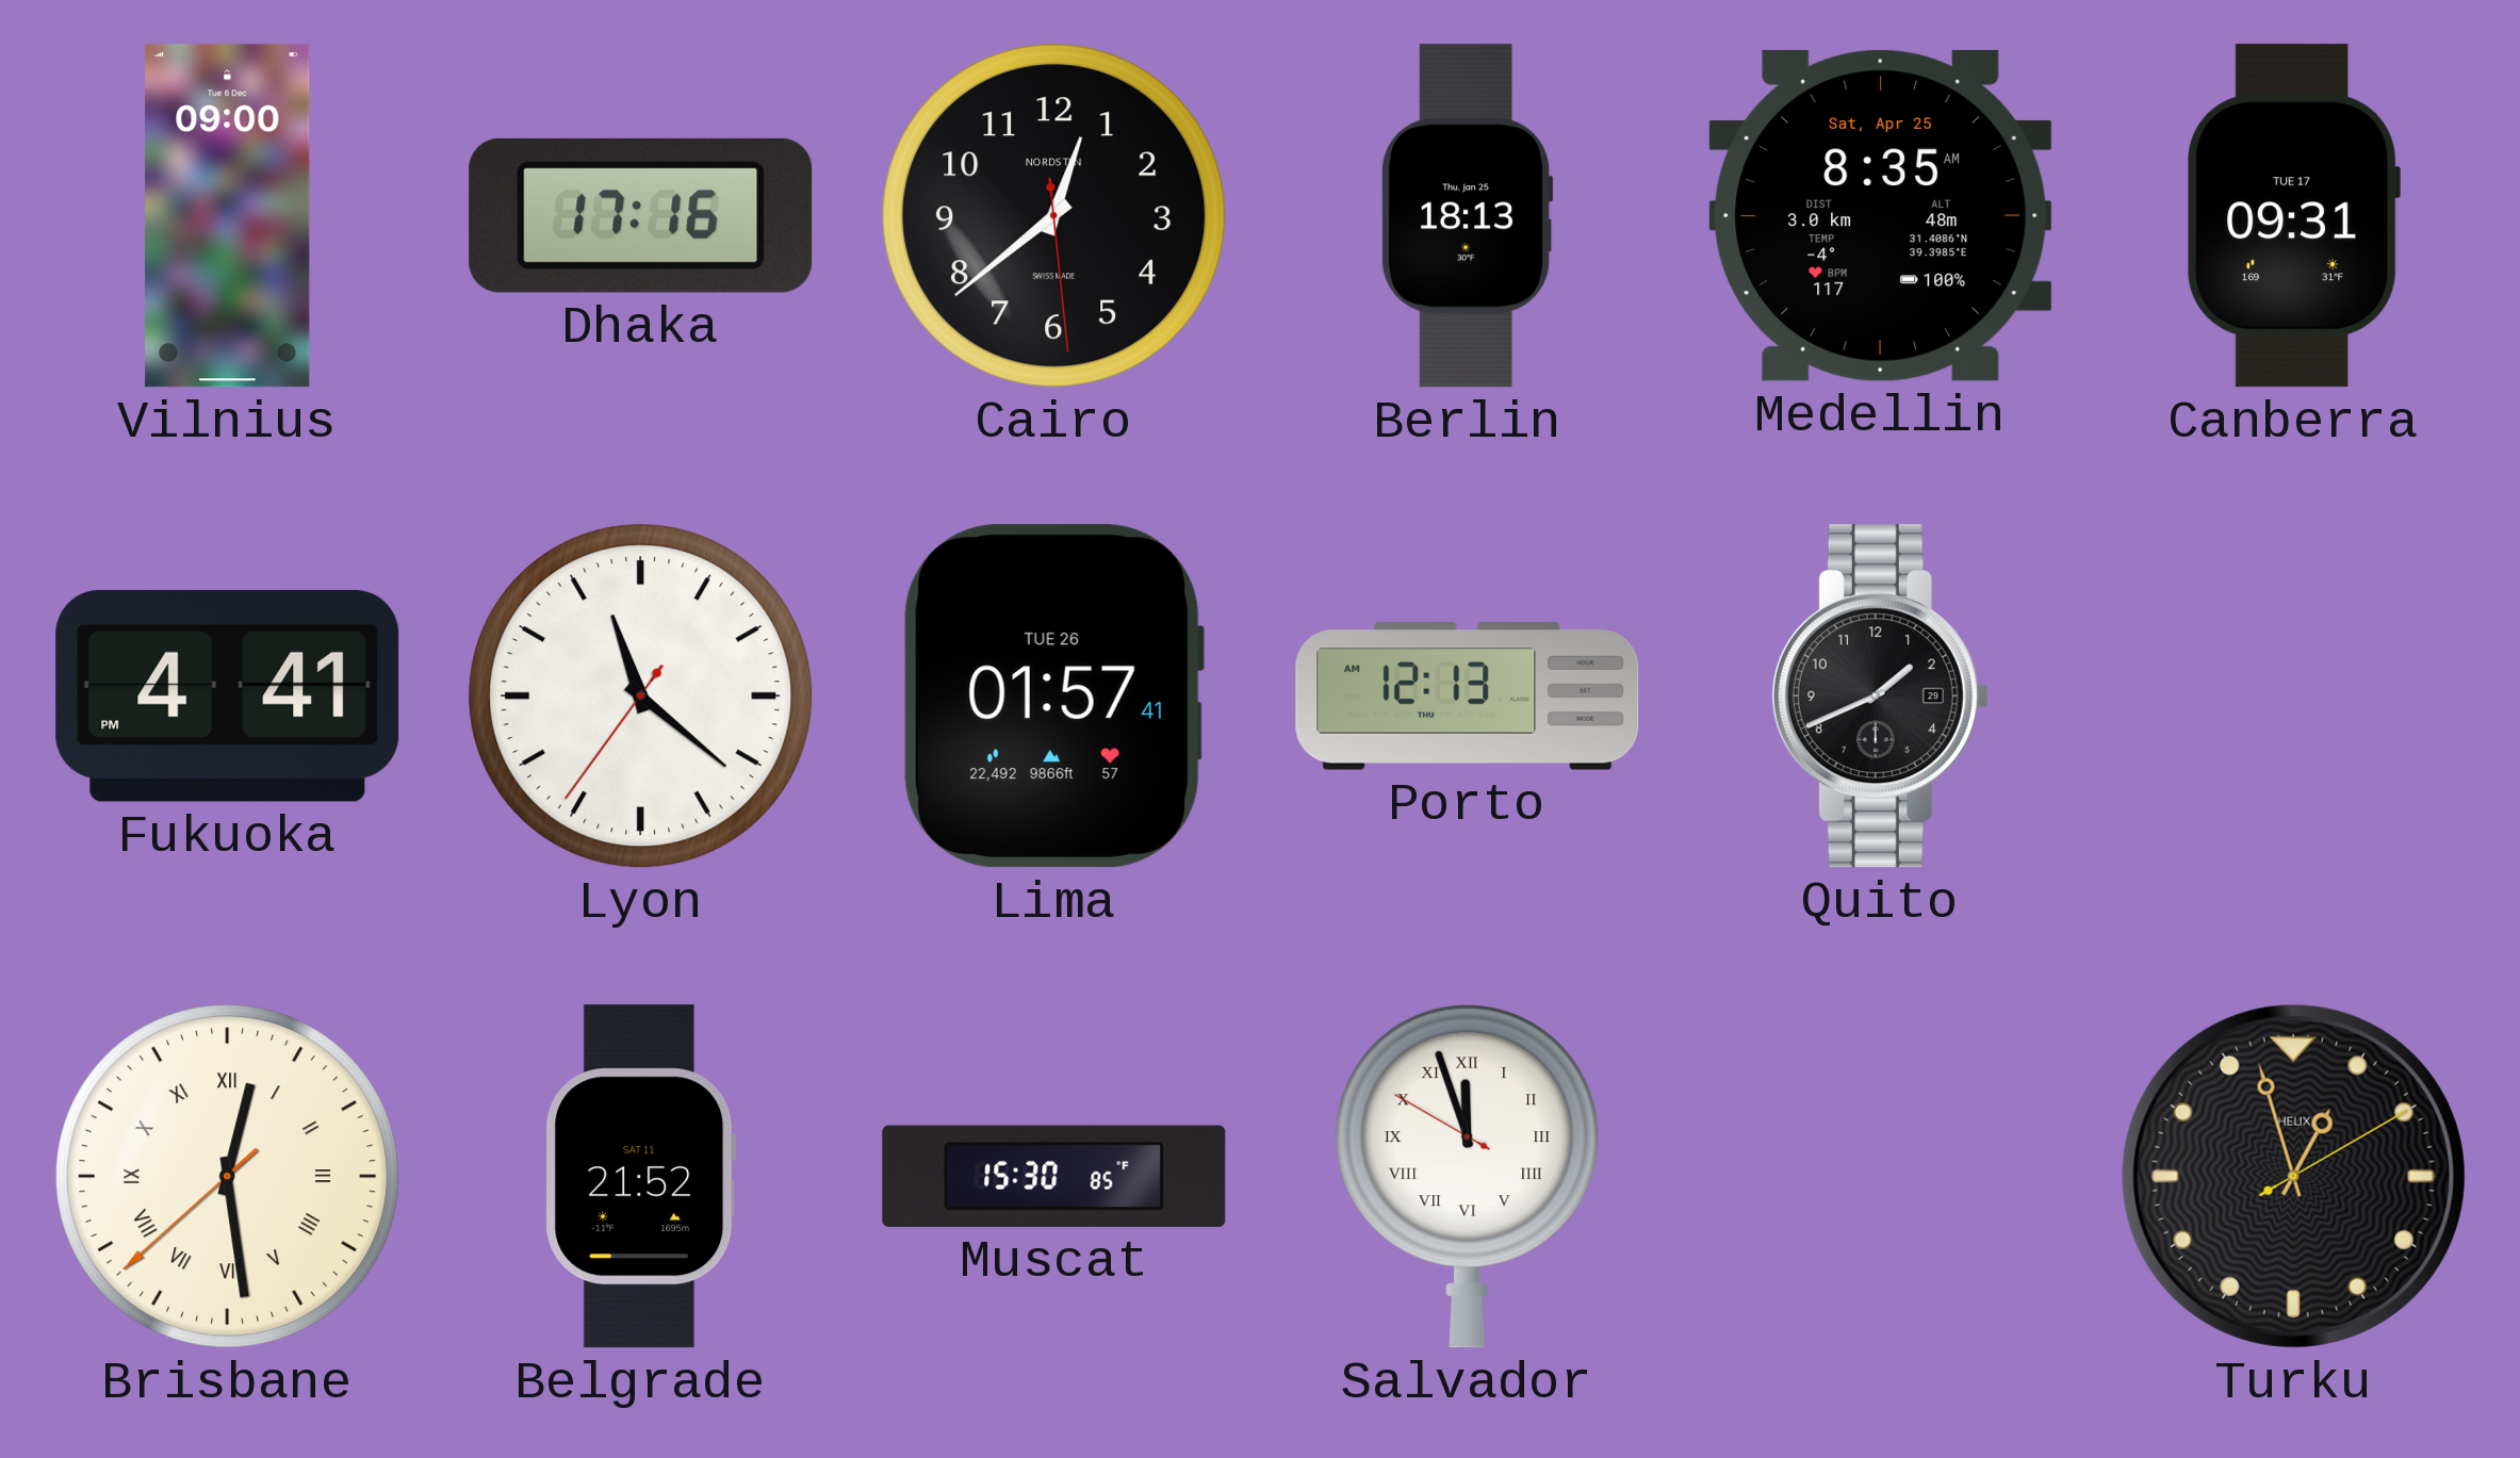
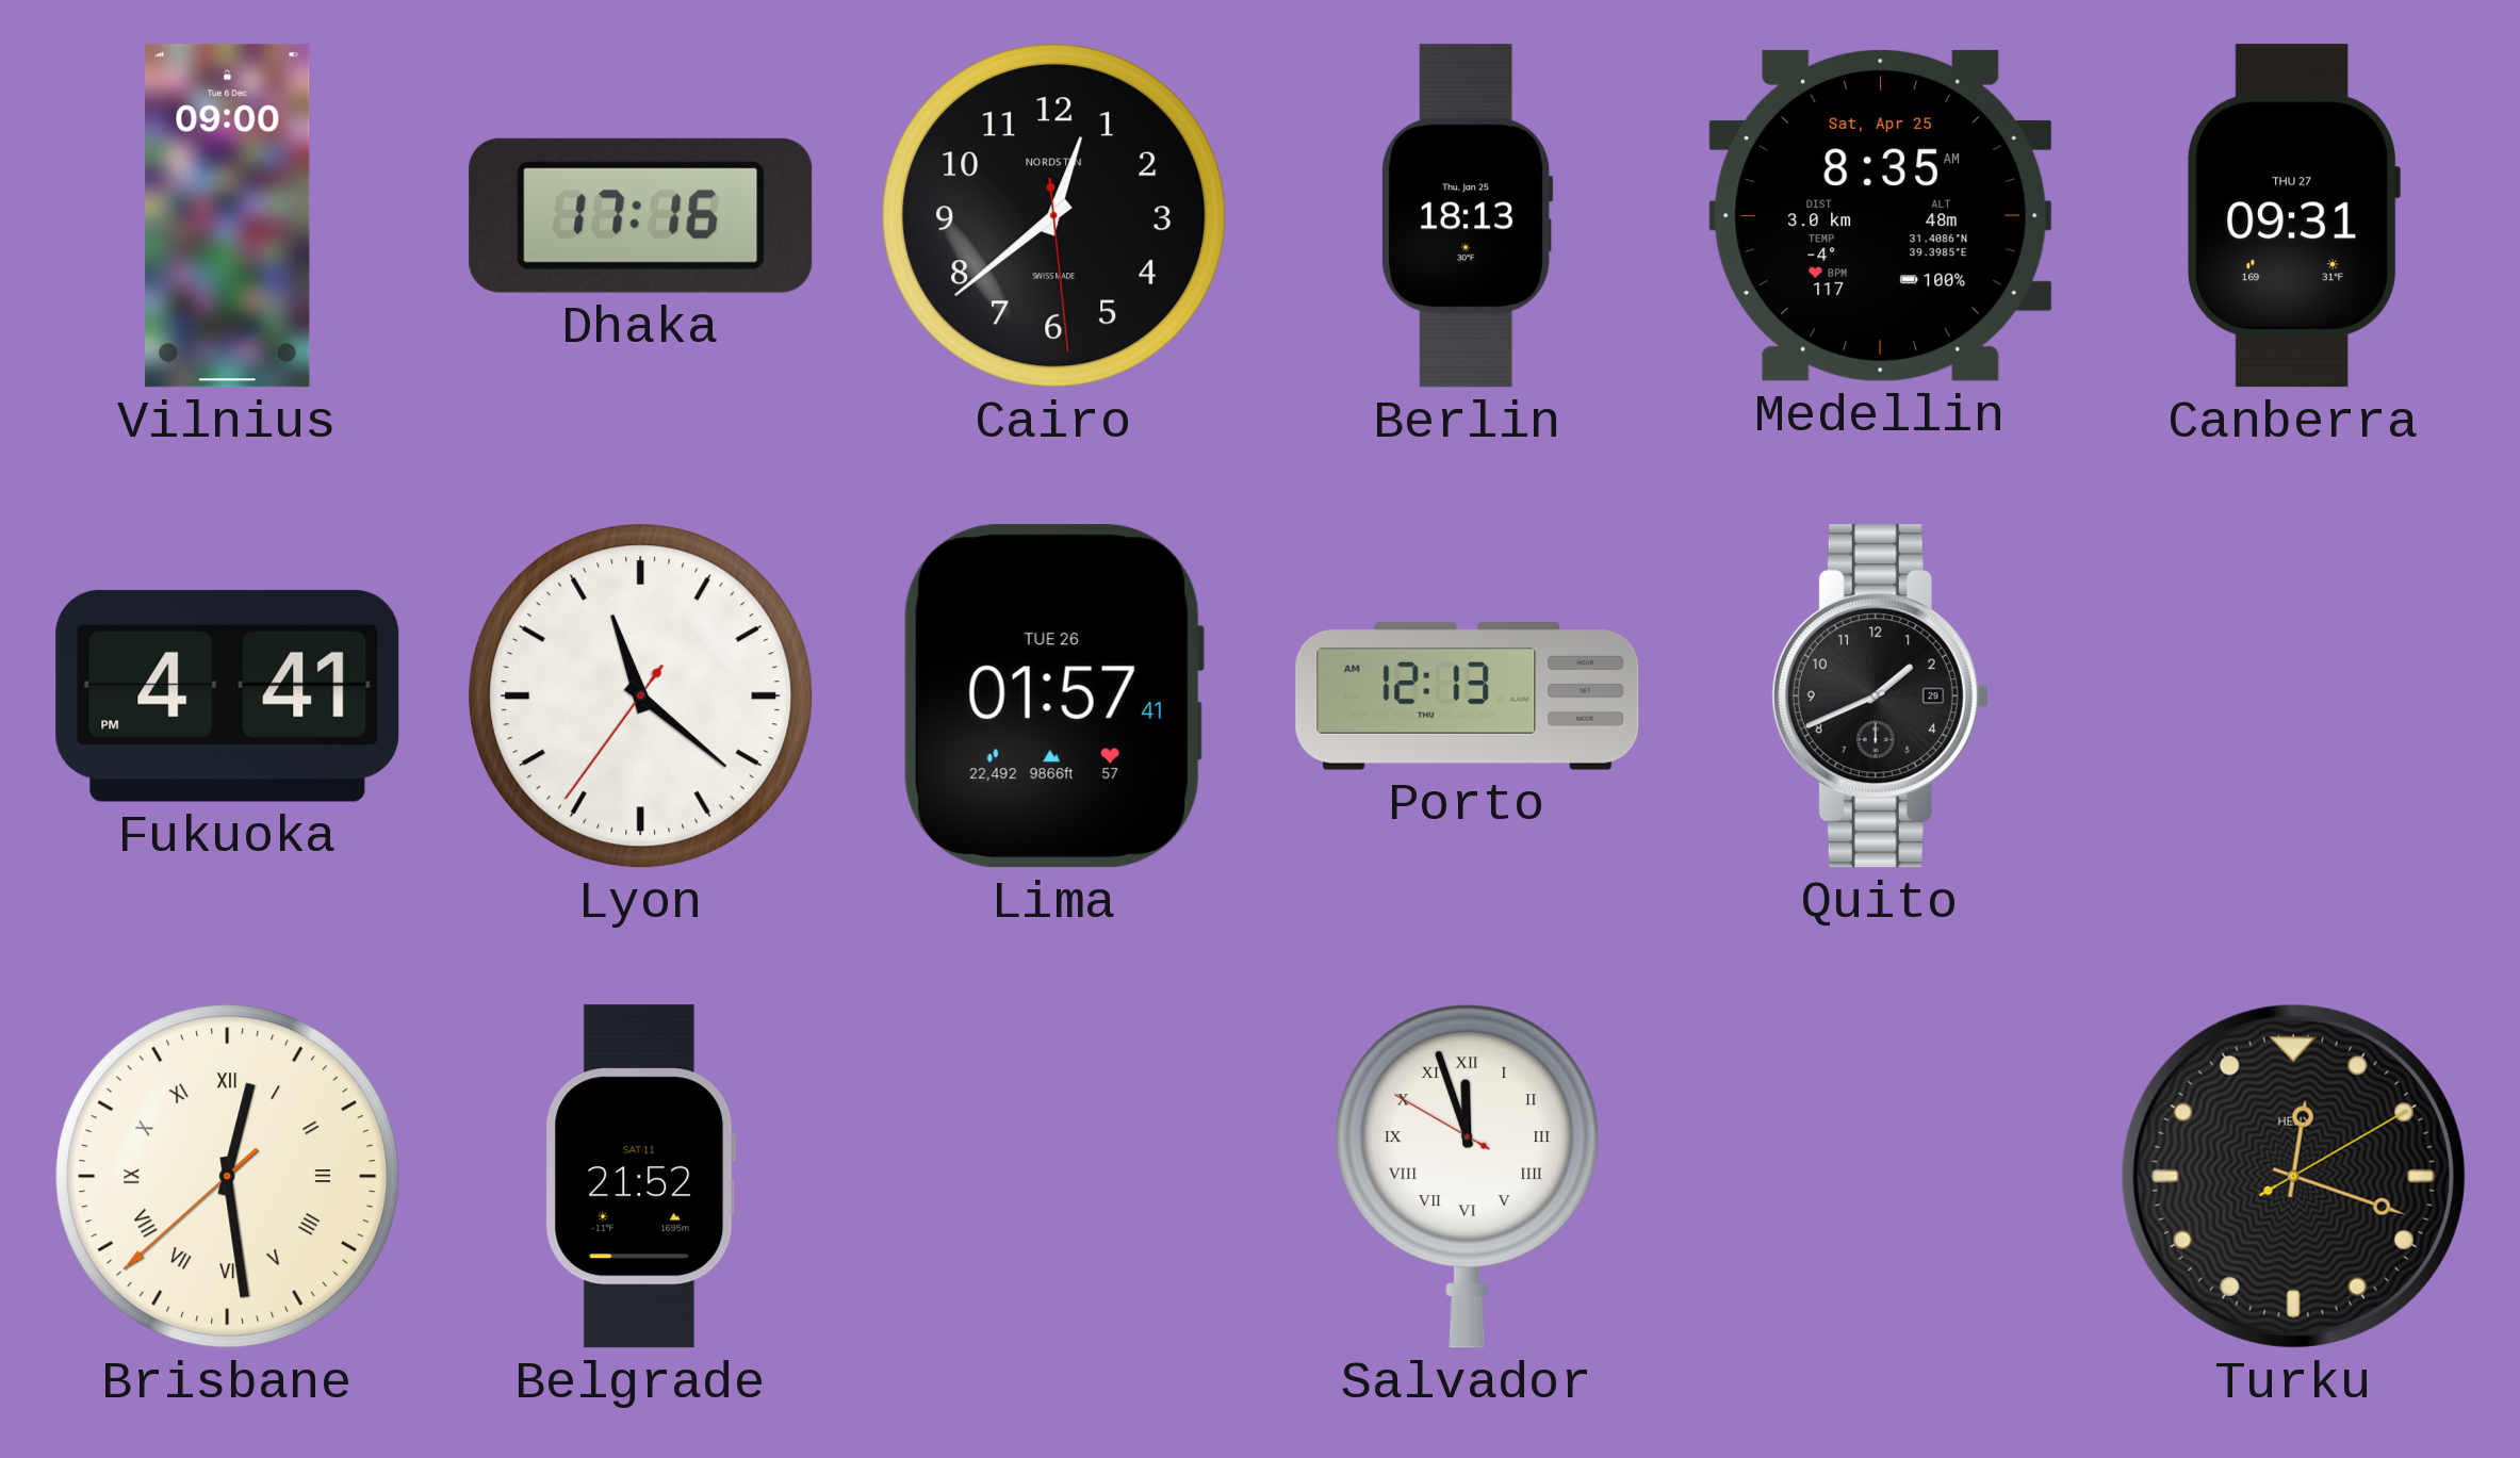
Canberra date: TUE 17 -> THU 27
Muscat: 15:30 -> none
Turku: 12:57 -> 12:18
